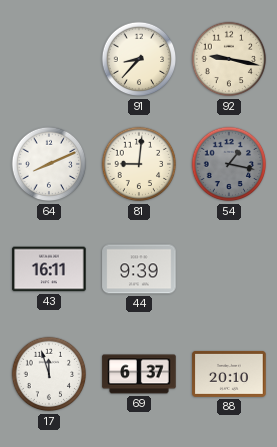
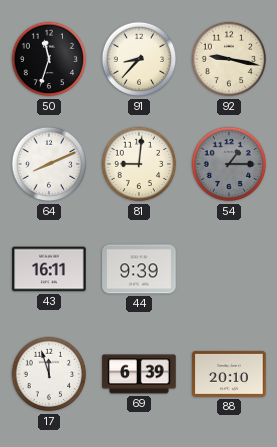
50: none -> 11:33
54: 1:17 -> 1:15
69: 6:37 -> 6:39
